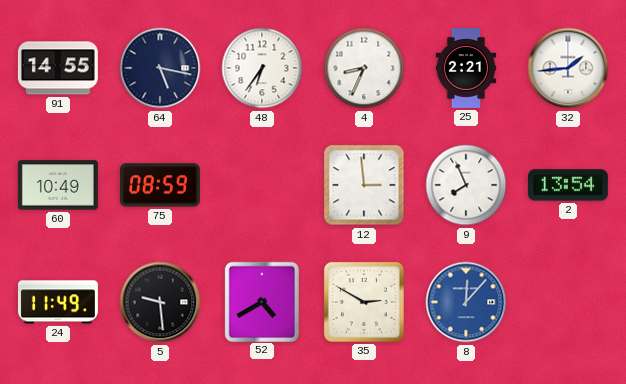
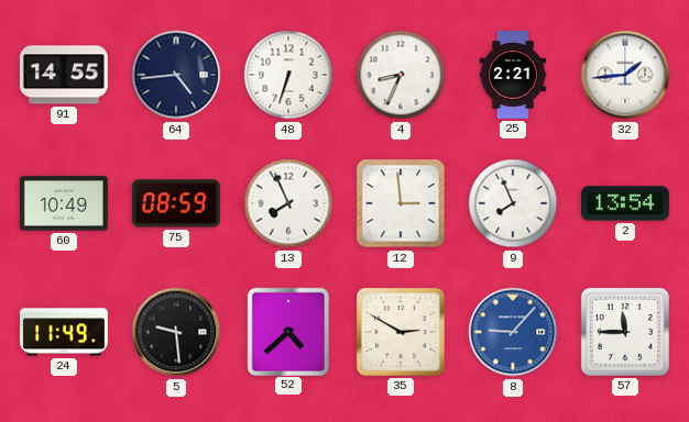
64: 5:17 -> 4:44
48: 6:36 -> 6:33
13: none -> 7:56
52: 4:40 -> 4:38
8: 12:07 -> 9:07
57: none -> 11:45
